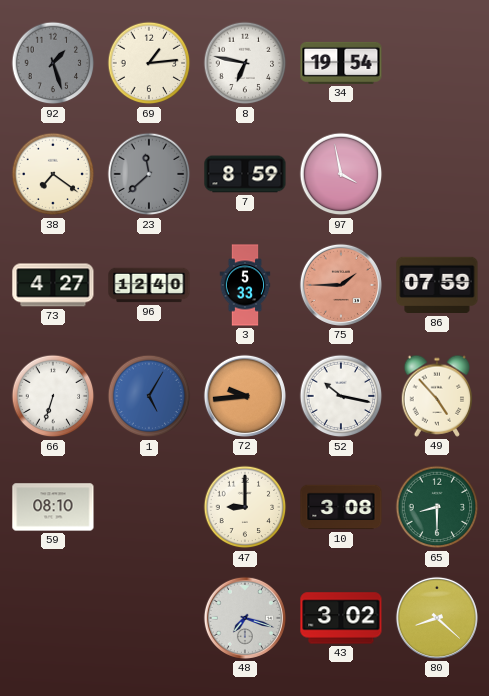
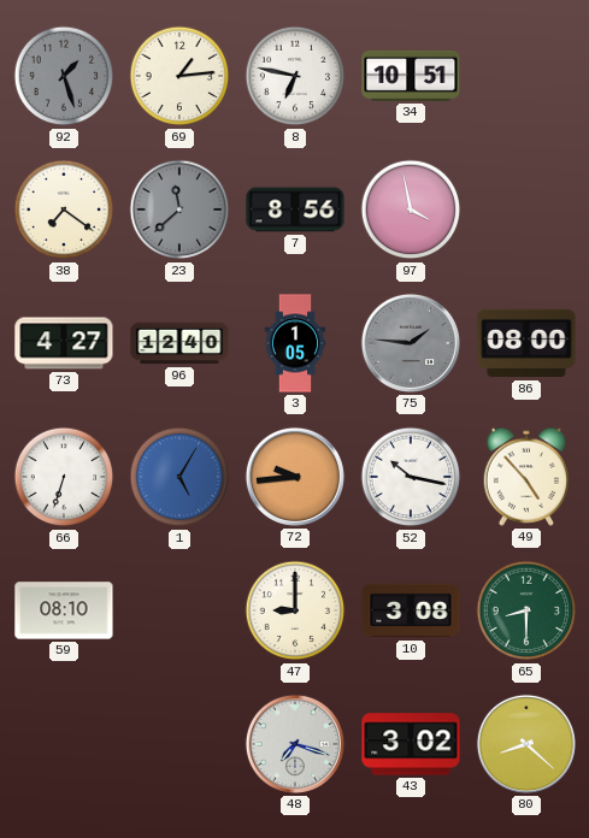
34: 19:54 -> 10:51
7: 8:59 -> 8:56
3: 5:33 -> 1:05
75: 1:45 -> 1:46
75 dial: salmon -> grey
86: 07:59 -> 08:00
